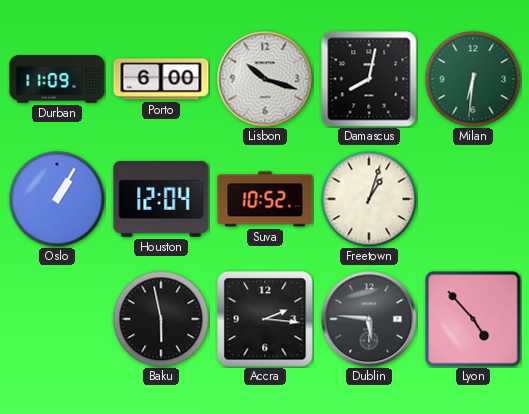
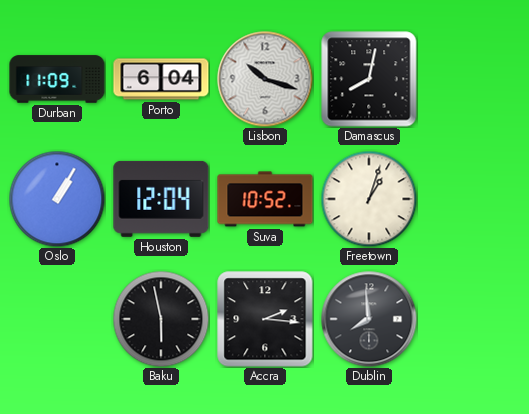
Porto: 6:00 -> 6:04
Milan: 6:31 -> none
Dublin: 5:46 -> 7:59
Lyon: 4:53 -> none
